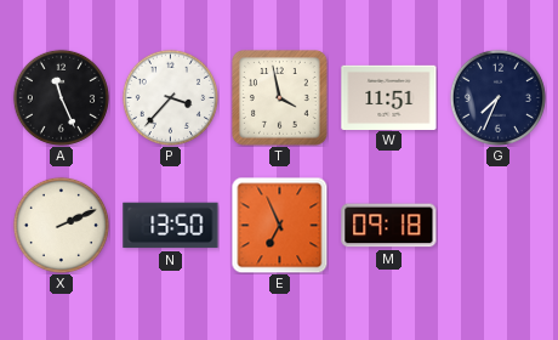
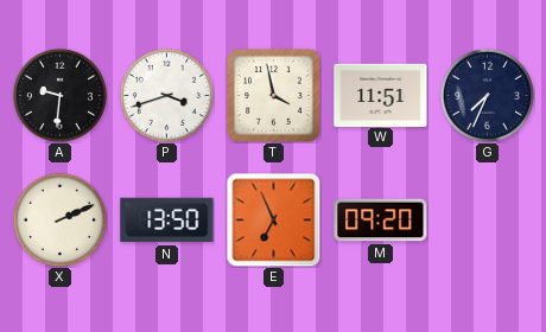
A: 11:26 -> 9:31
P: 3:37 -> 3:42
M: 09:18 -> 09:20
